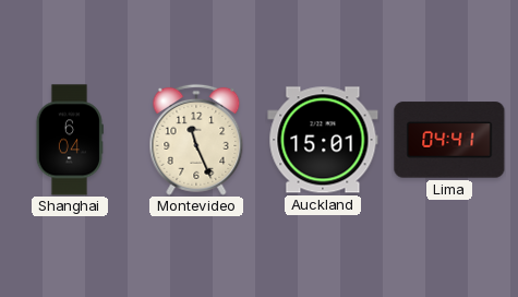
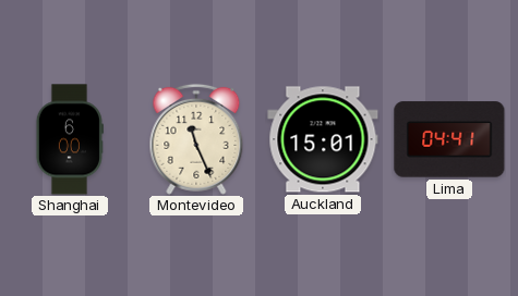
Shanghai: 6:04 -> 6:00
